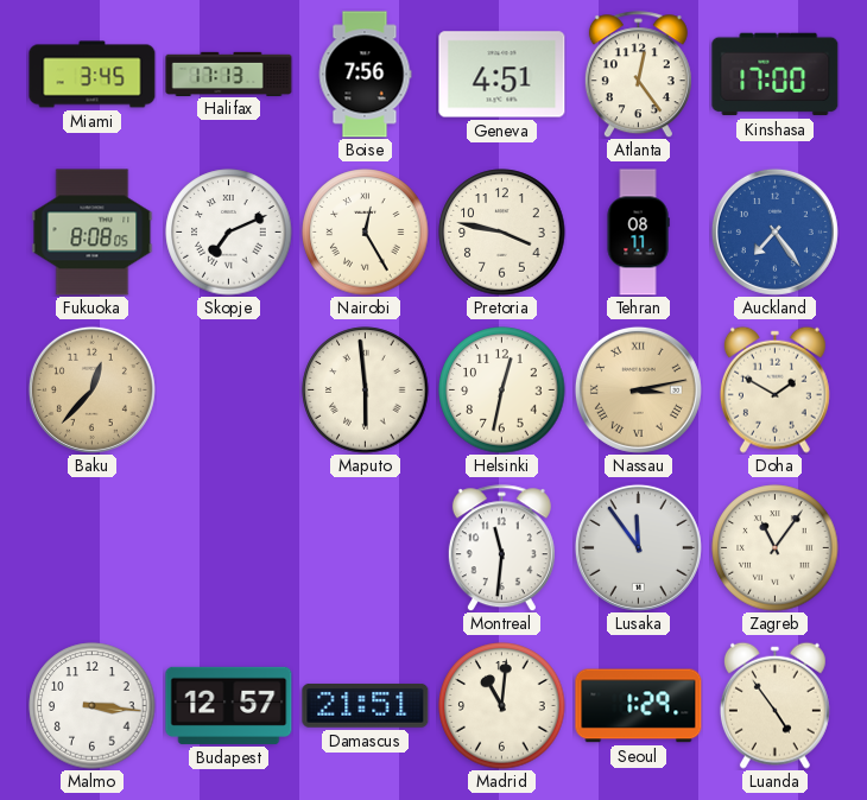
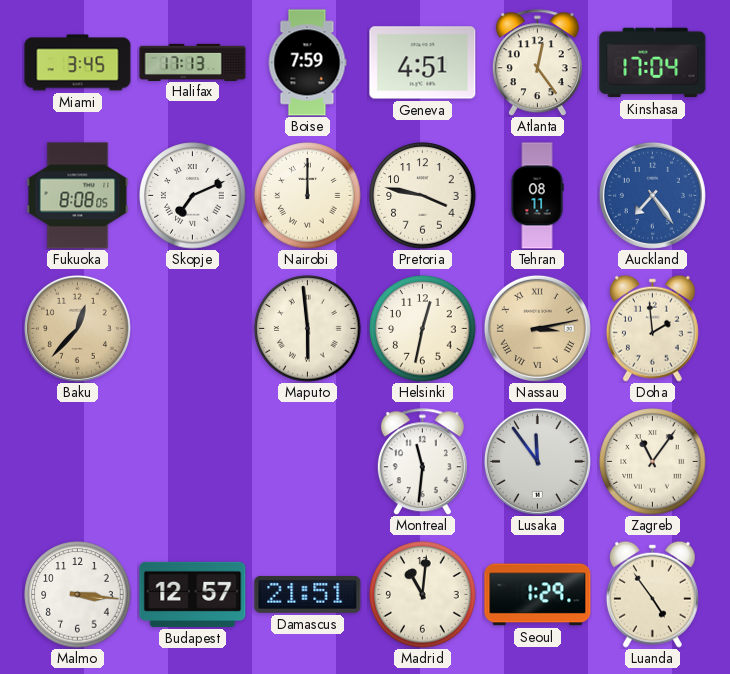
Boise: 7:56 -> 7:59
Kinshasa: 17:00 -> 17:04
Nairobi: 12:25 -> 12:00
Doha: 1:50 -> 1:59
